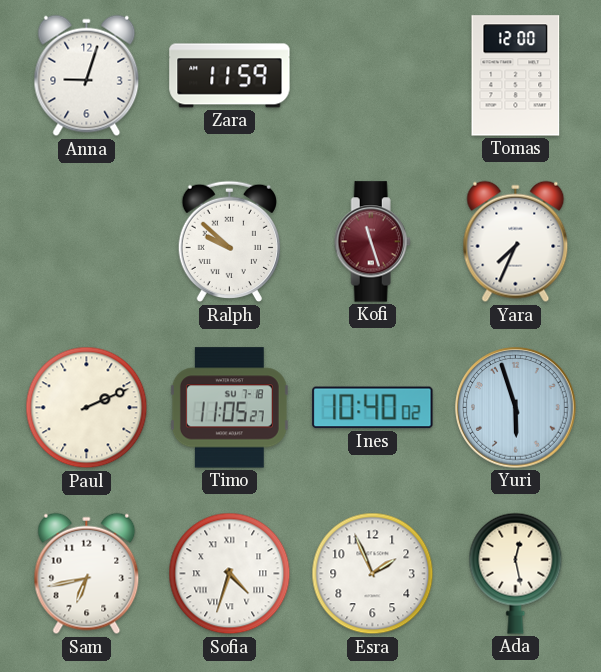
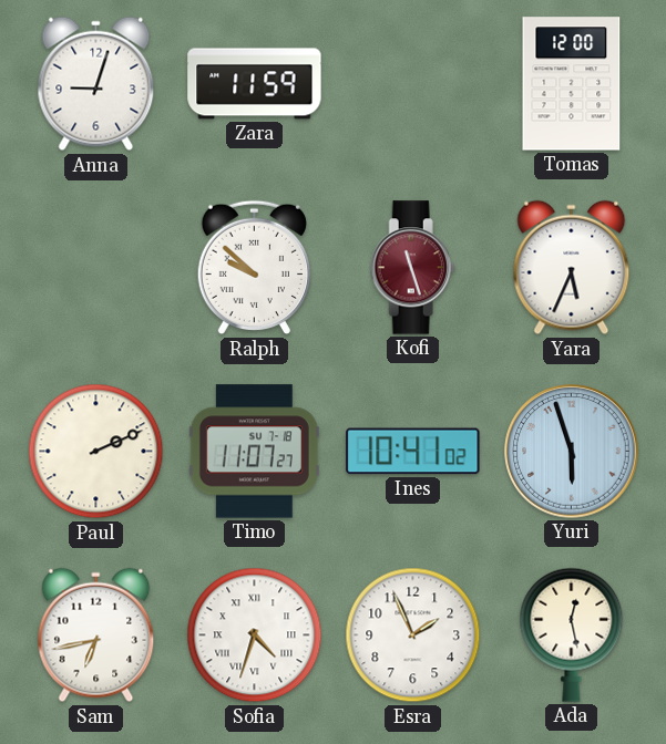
Yara: 7:34 -> 5:34
Timo: 11:05 -> 11:07
Ines: 10:40 -> 10:41
